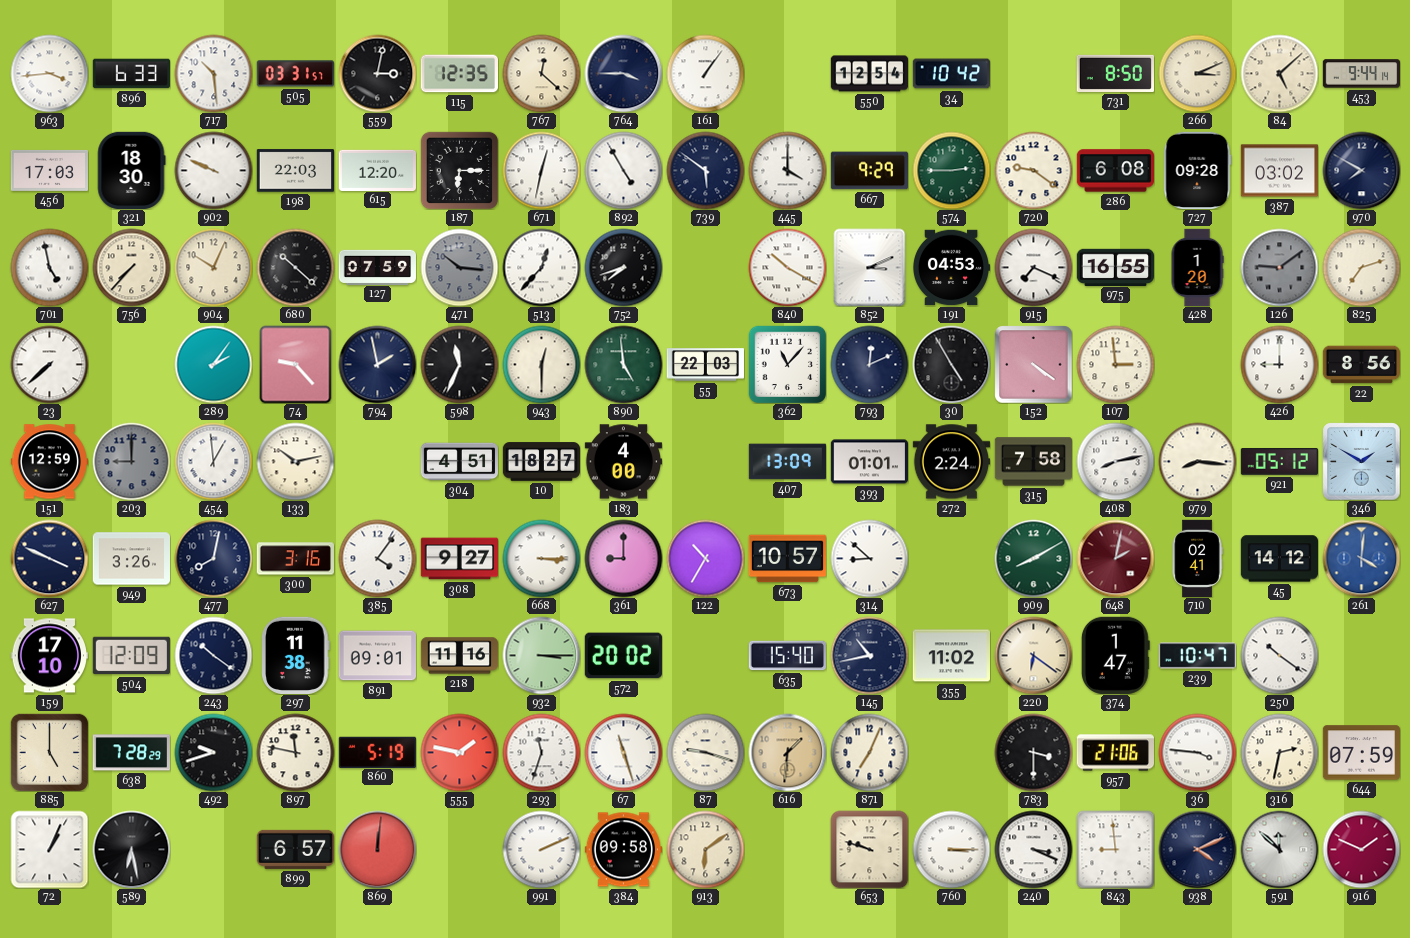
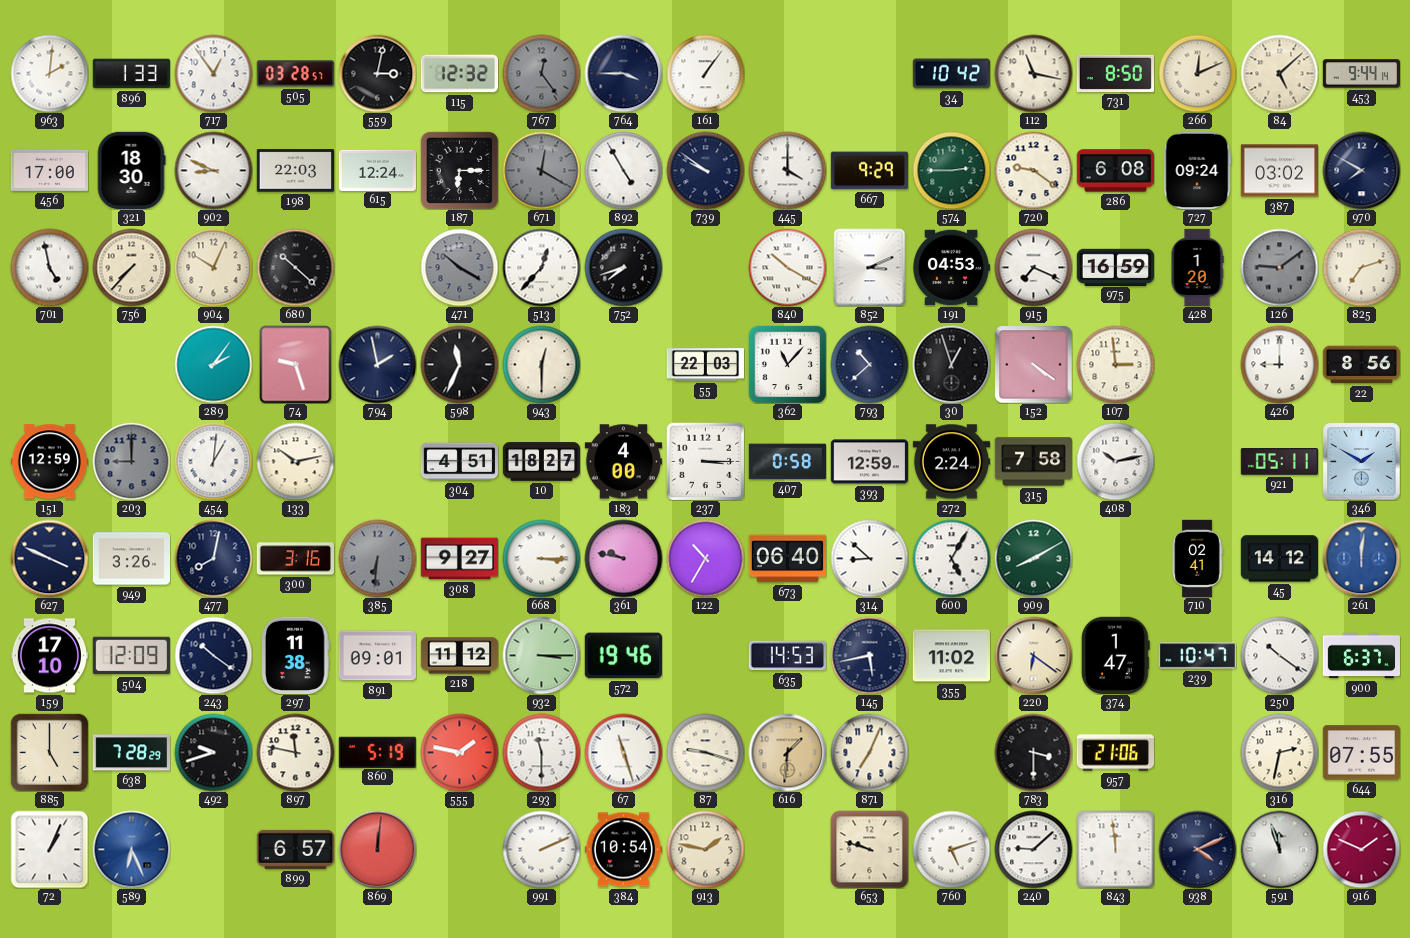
963: 3:44 -> 2:01
896: 6:33 -> 1:33
717: 10:29 -> 12:54
505: 03:31 -> 03:28
115: 12:35 -> 12:32
767: 12:22 -> 12:24
767 dial: cream -> grey
550: 12:54 -> none
112: none -> 11:17
266: 3:11 -> 12:11
456: 17:03 -> 17:00
902: 9:49 -> 8:49
615: 12:20 -> 12:24
671: 12:32 -> 12:20
671 dial: white -> grey
739: 5:51 -> 9:51
727: 09:28 -> 09:24
127: 07:59 -> none
471: 10:16 -> 10:20
975: 16:55 -> 16:59
23: 7:38 -> none
74: 9:23 -> 9:27
890: 4:59 -> none
793: 12:11 -> 10:38
30: 4:55 -> 12:57
454: 12:59 -> 1:01
237: none -> 3:15
407: 13:09 -> 0:58
393: 01:01 -> 12:59
408: 8:13 -> 10:13
979: 8:16 -> none
921: 05:12 -> 05:11
385: 4:06 -> 6:31
385 dial: white -> grey
361: 9:00 -> 9:47
673: 10:57 -> 06:40
600: none -> 5:05
648: 2:02 -> none
261: 4:01 -> 12:01
218: 11:16 -> 11:12
572: 20:02 -> 19:46
635: 15:40 -> 14:53
145: 10:43 -> 5:43
900: none -> 6:37
293: 11:33 -> 11:30
36: 3:46 -> none
644: 07:59 -> 07:55
589: 6:28 -> 6:26
589 dial: black -> blue
384: 09:58 -> 10:54
913: 6:09 -> 1:47
760: 3:15 -> 5:12
240: 3:19 -> 9:08
843: 8:59 -> 11:59
591: 11:52 -> 11:57
